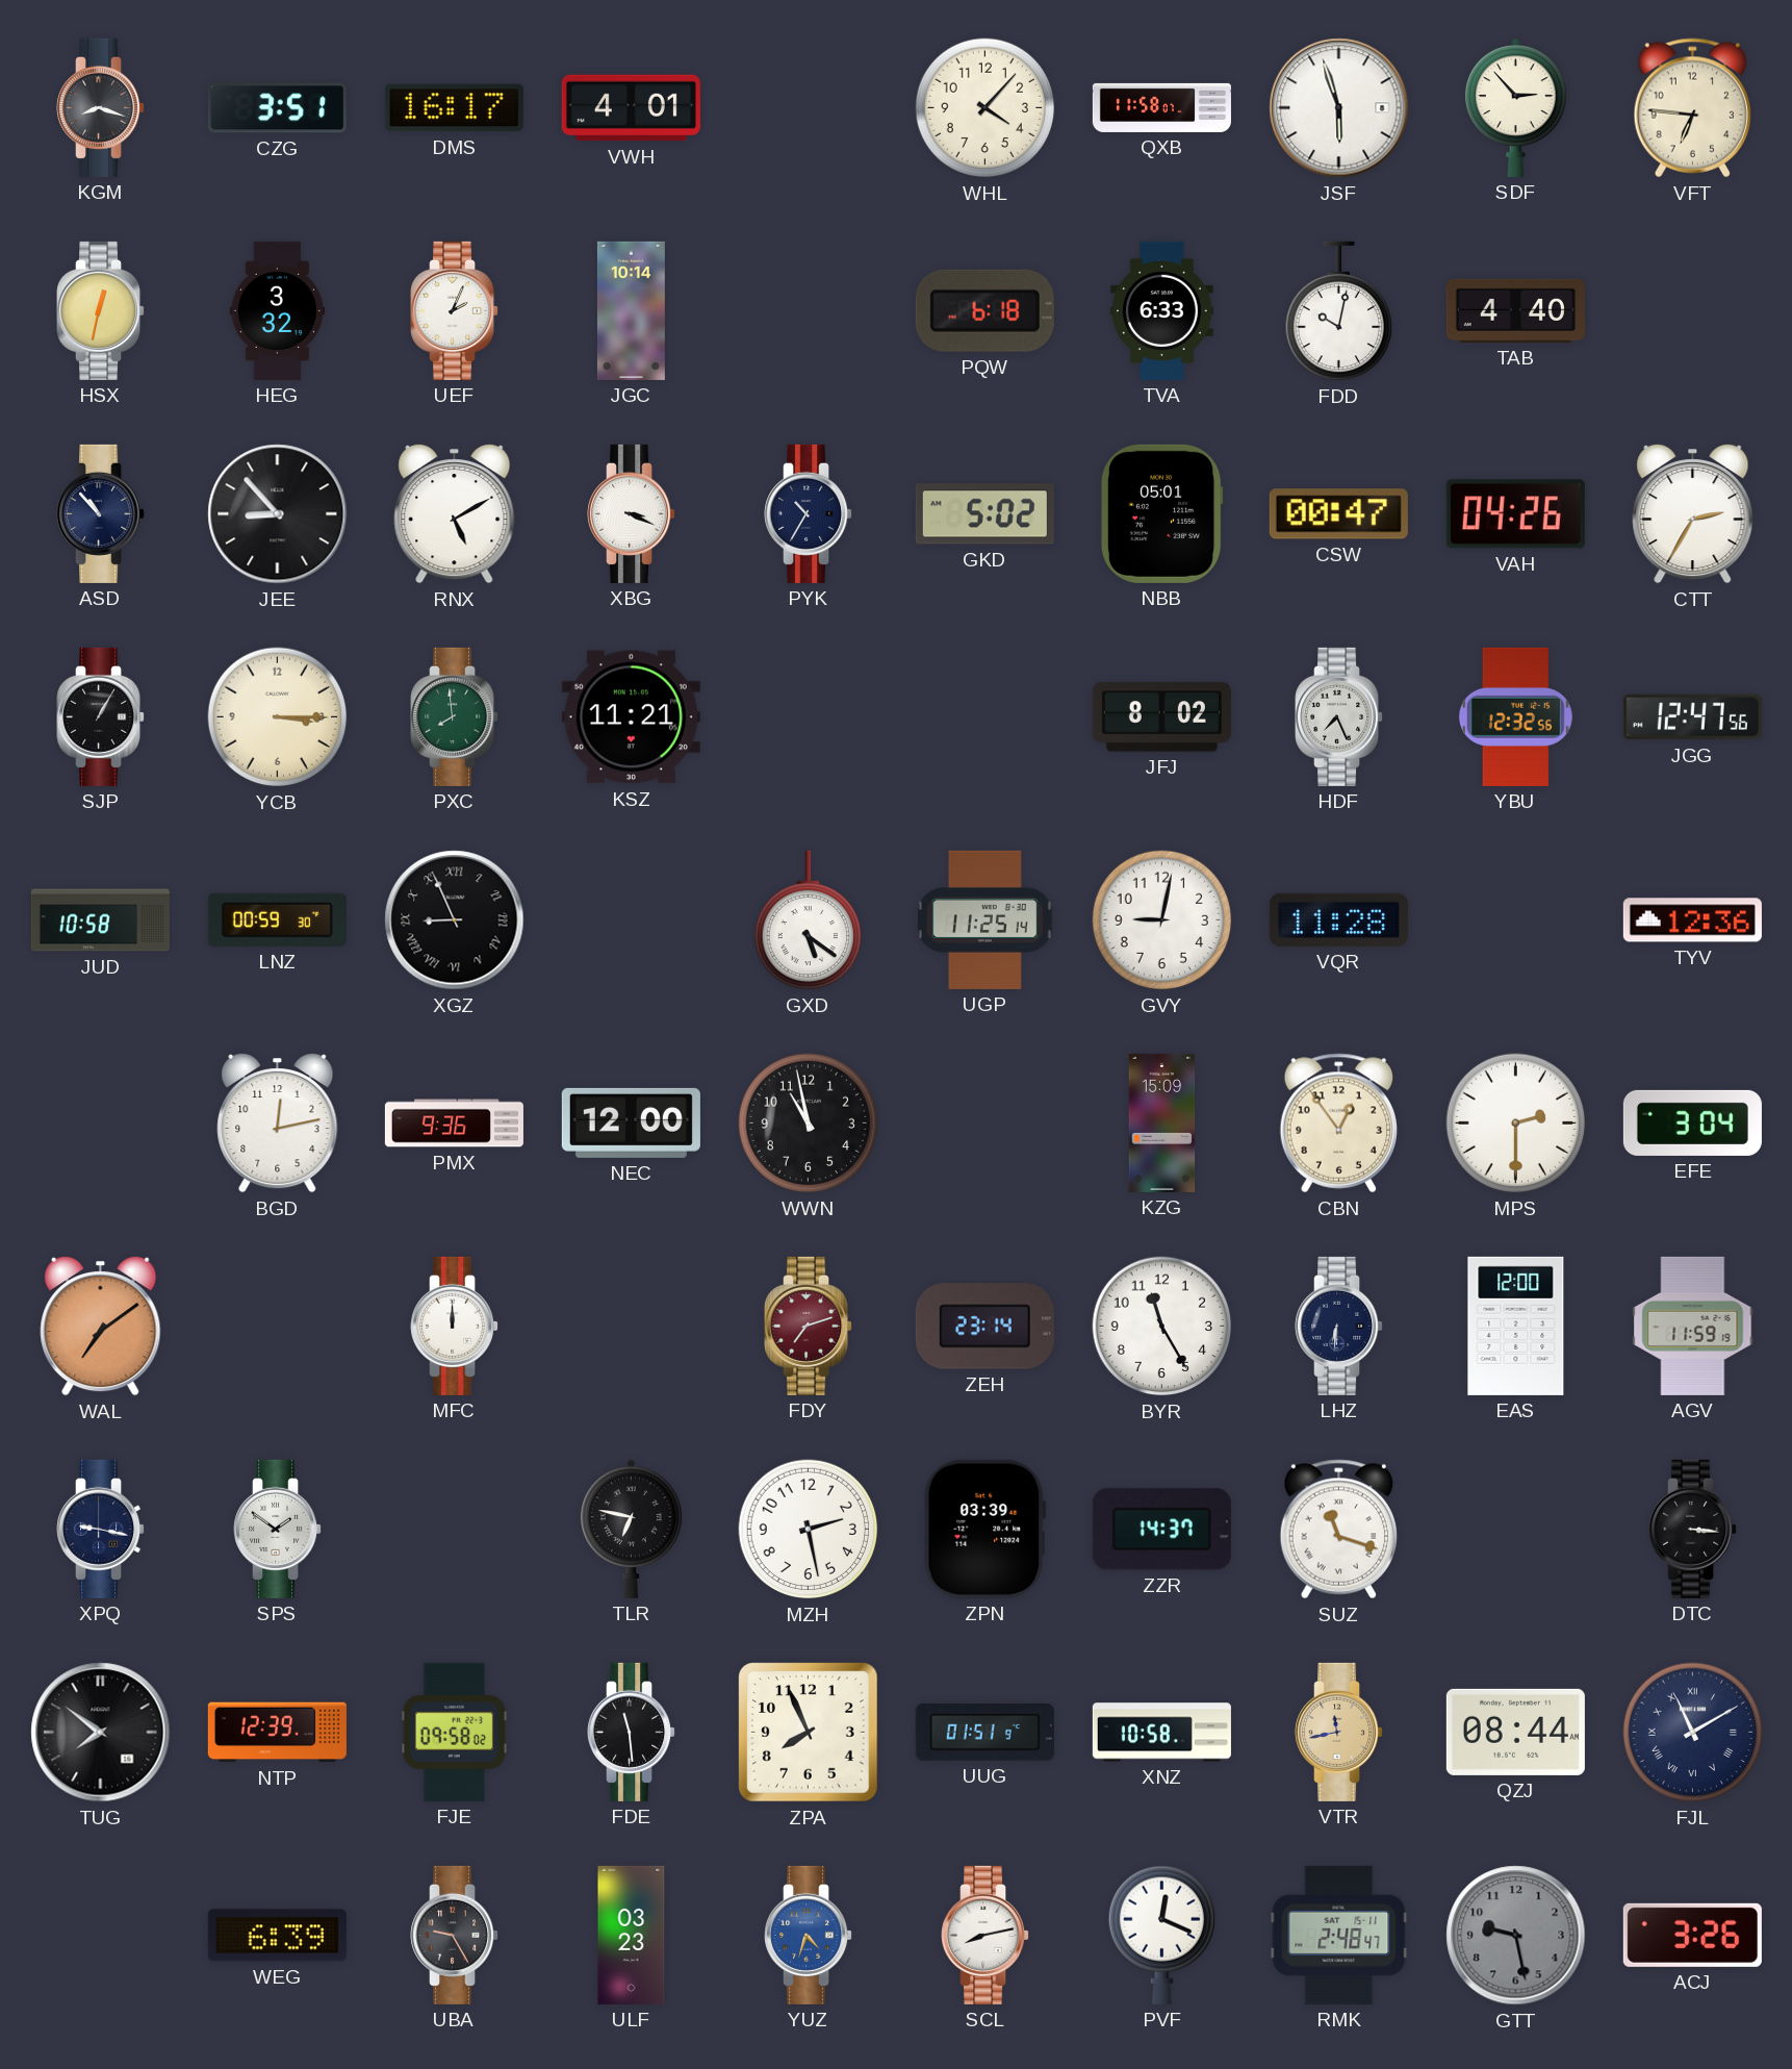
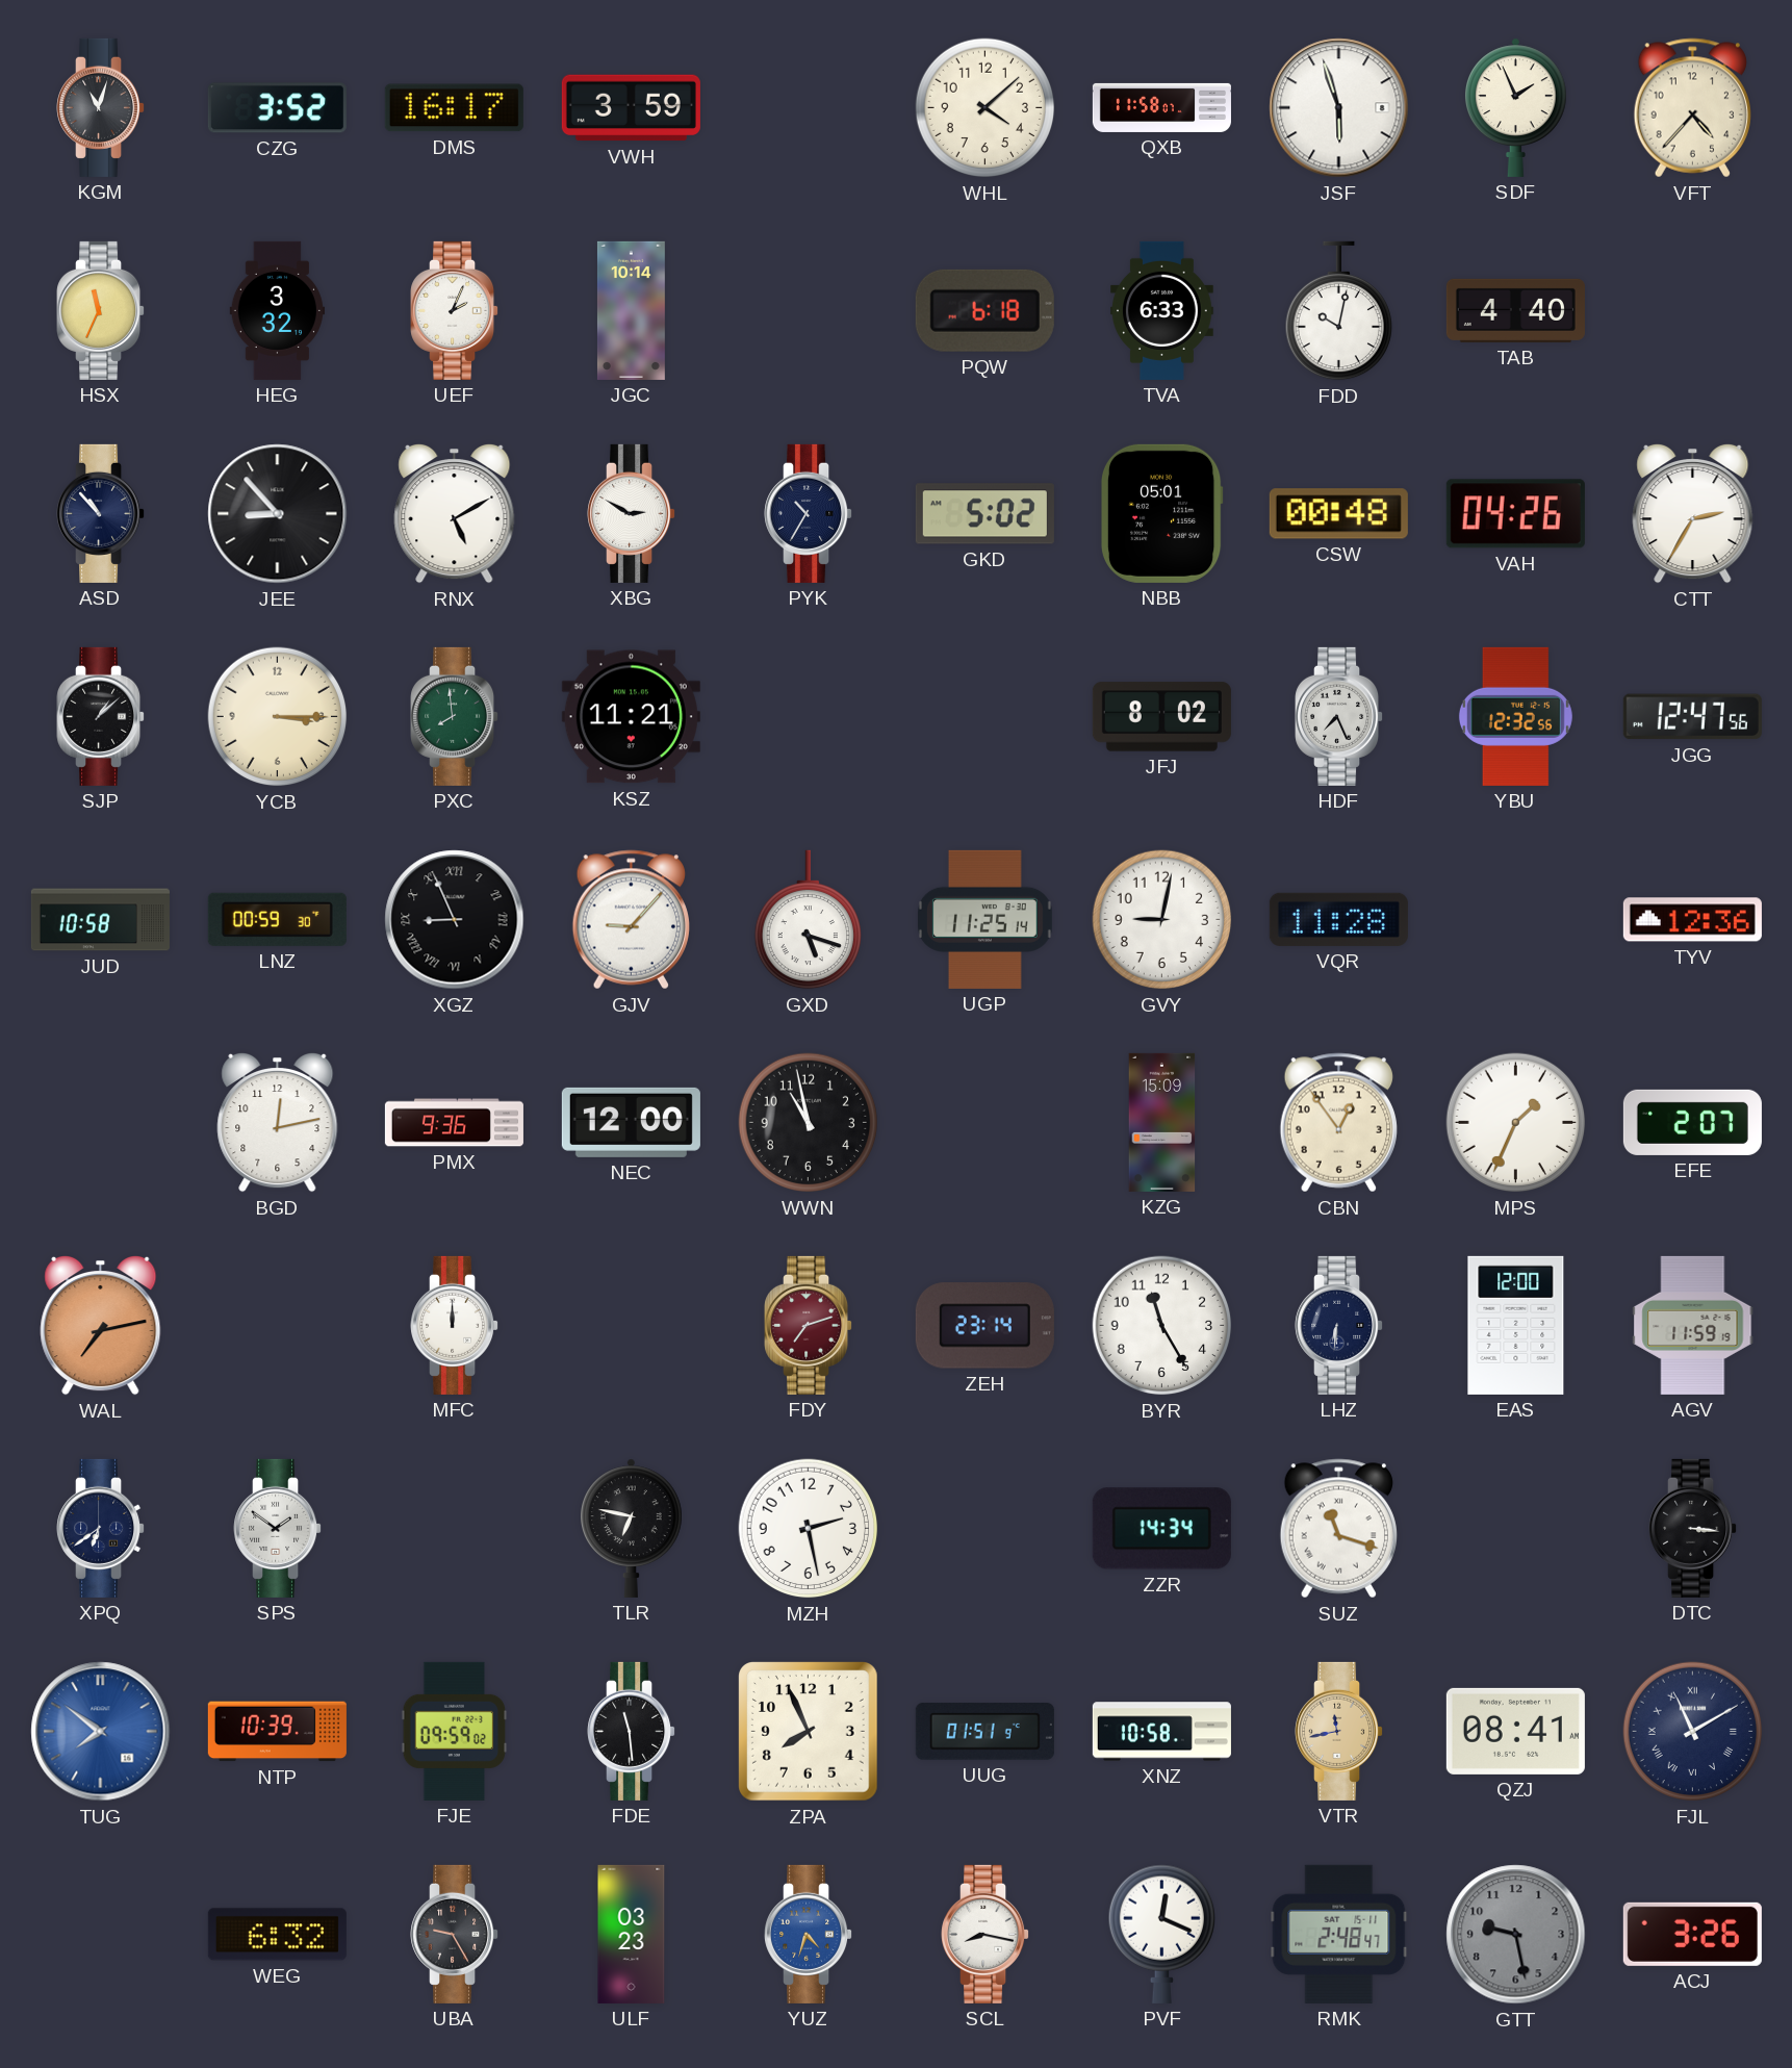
KGM: 8:18 -> 11:03
CZG: 3:51 -> 3:52
VWH: 4:01 -> 3:59
WHL: 4:07 -> 4:08
SDF: 2:53 -> 1:56
VFT: 6:46 -> 4:37
HSX: 12:32 -> 11:34
XBG: 3:19 -> 2:50
CSW: 00:47 -> 00:48
SJP: 1:05 -> 1:08
GJV: none -> 9:07
GXD: 5:21 -> 5:18
MPS: 2:30 -> 1:34
EFE: 3:04 -> 2:07
WAL: 7:09 -> 7:13
XPQ: 9:17 -> 6:39
ZPN: 03:39 -> none
ZZR: 14:37 -> 14:34
TUG dial: black -> blue
NTP: 12:39 -> 10:39
FJE: 09:58 -> 09:59
QZJ: 08:44 -> 08:41
WEG: 6:39 -> 6:32
SCL: 8:13 -> 8:17
